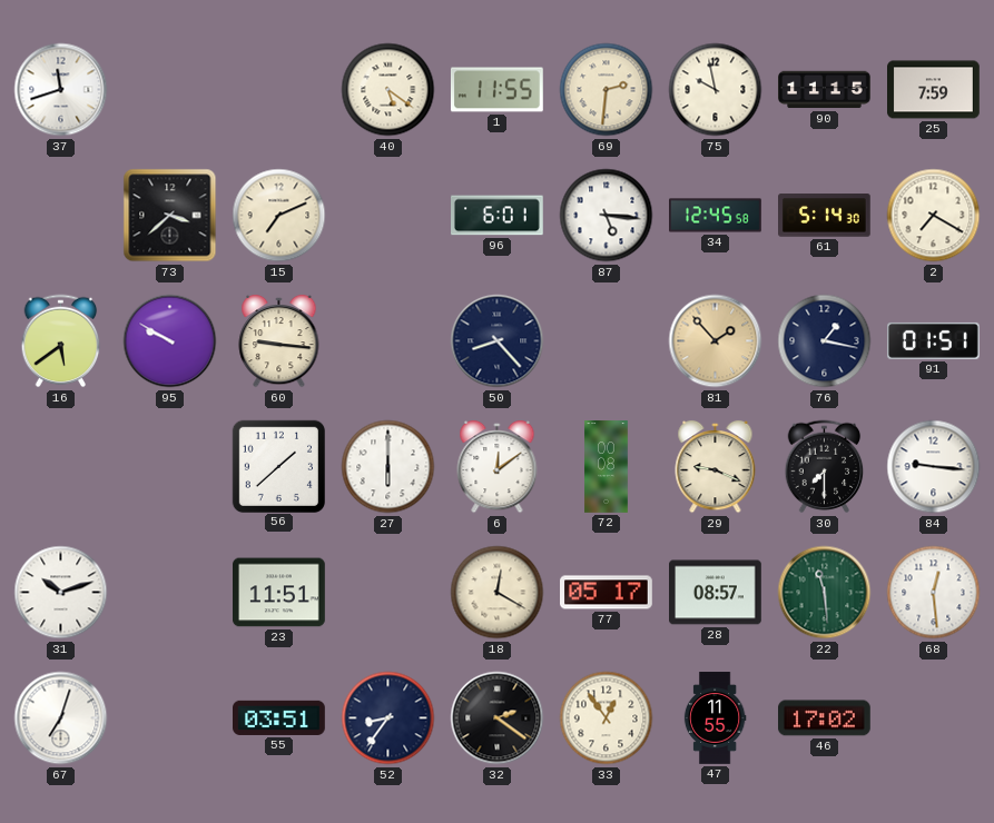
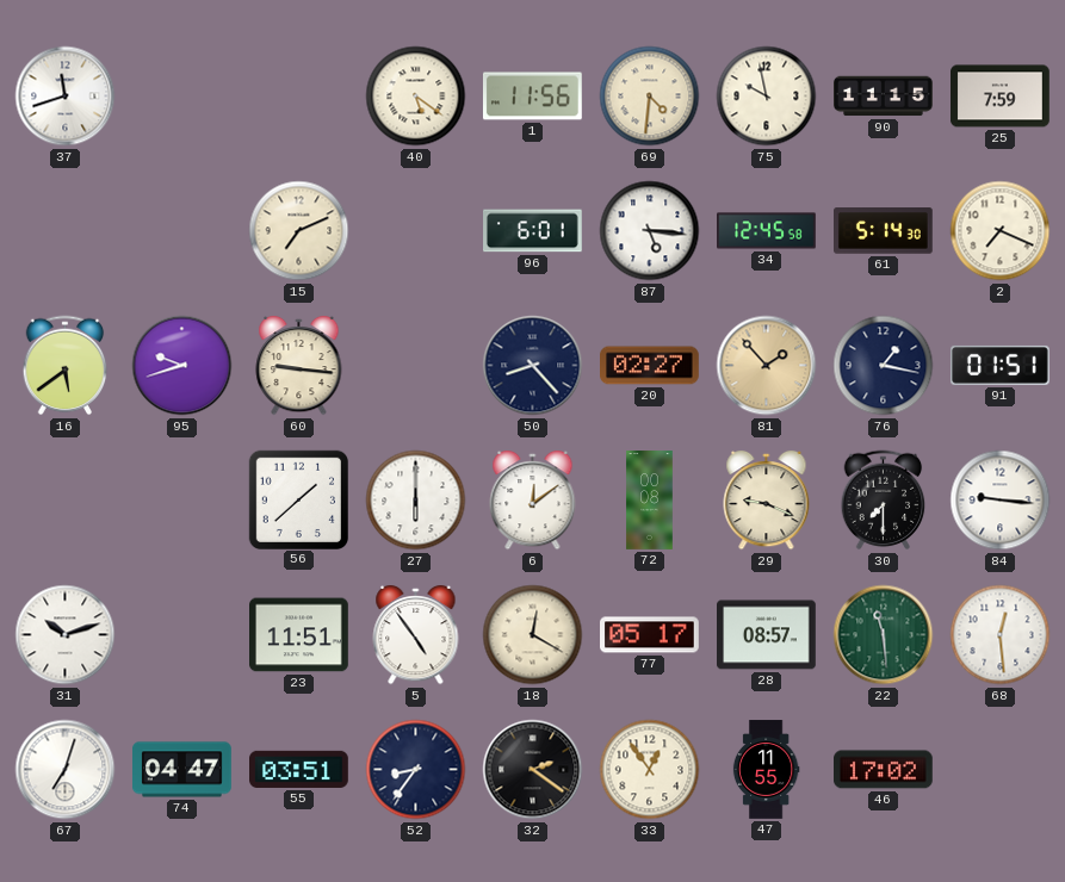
1: 11:55 -> 11:56
69: 2:31 -> 4:31
73: 3:38 -> none
2: 7:20 -> 7:19
95: 9:50 -> 9:42
20: none -> 02:27
5: none -> 4:54
74: none -> 04:47
